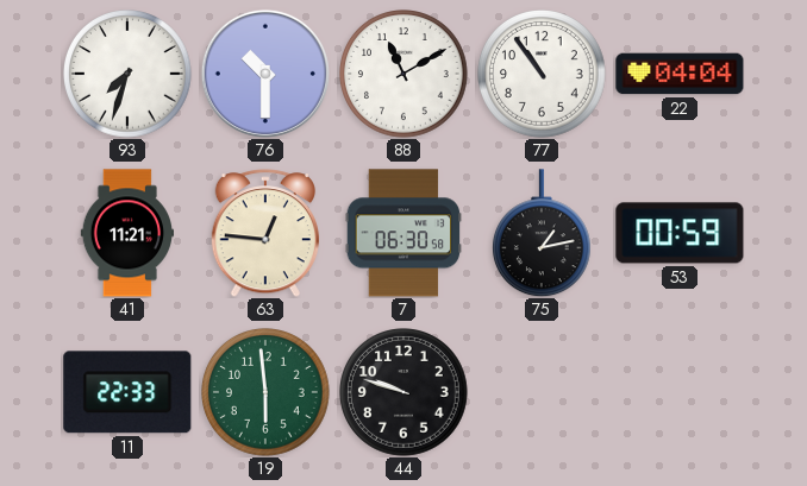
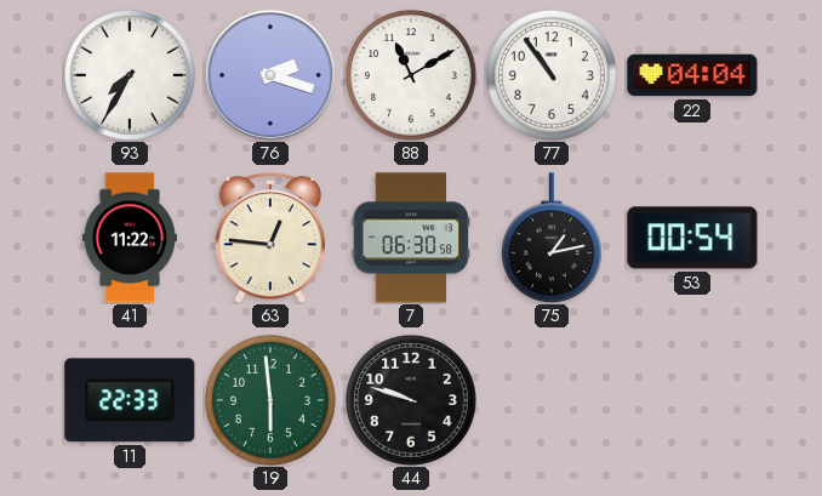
93: 7:33 -> 7:35
76: 10:30 -> 2:18
41: 11:21 -> 11:22
53: 00:59 -> 00:54
